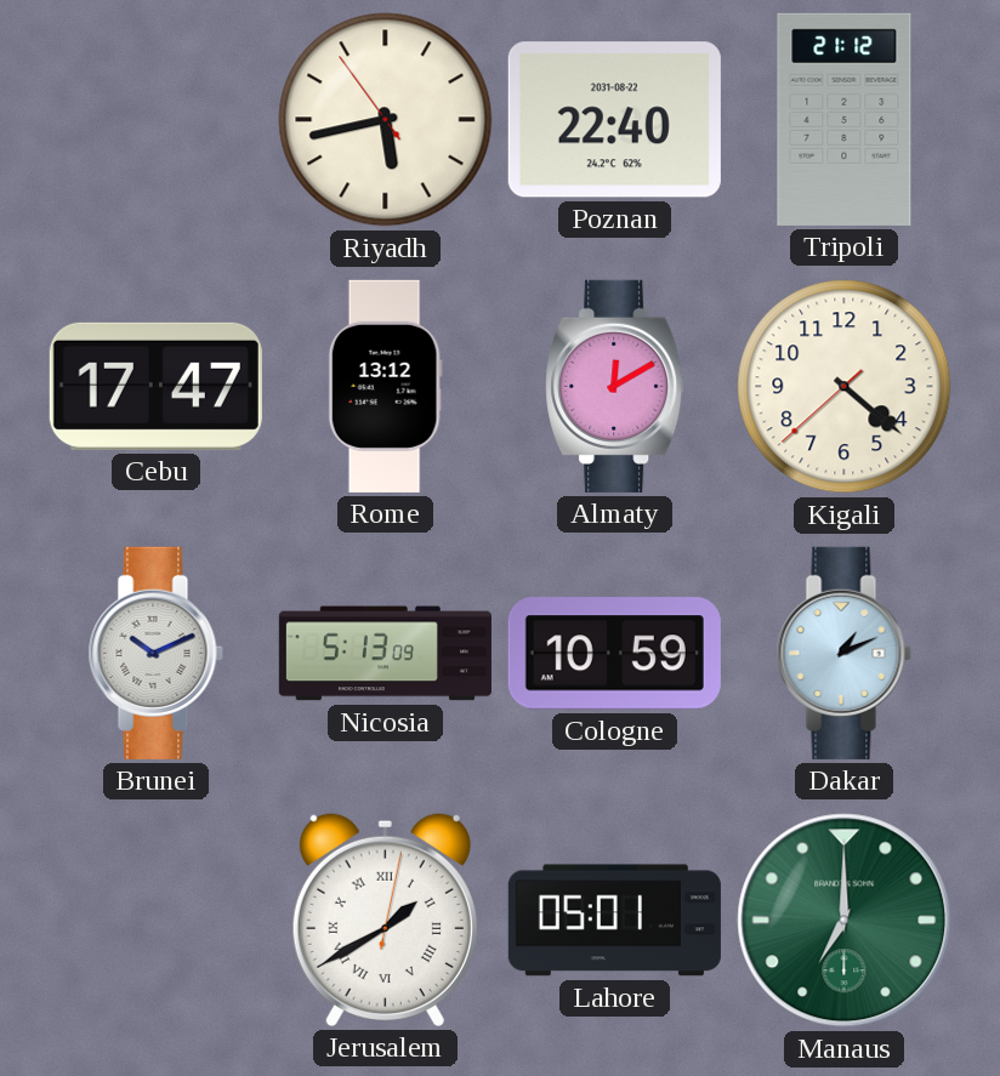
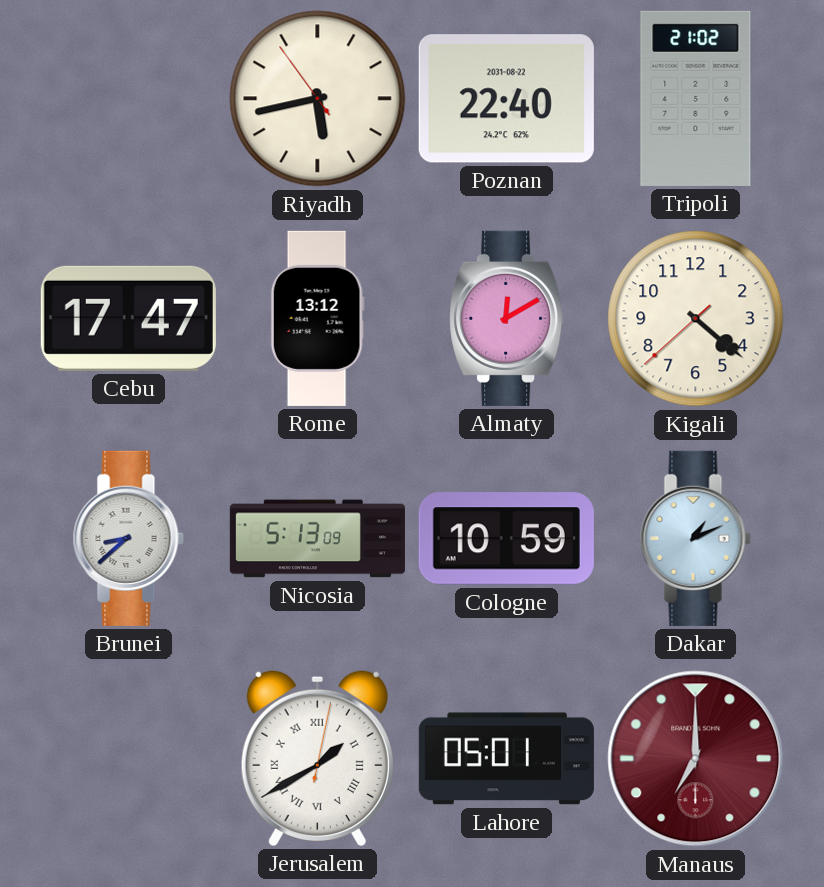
Tripoli: 21:12 -> 21:02
Brunei: 10:11 -> 8:38
Manaus dial: green -> burgundy
